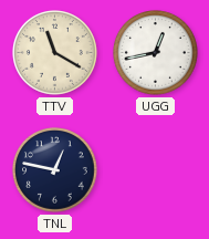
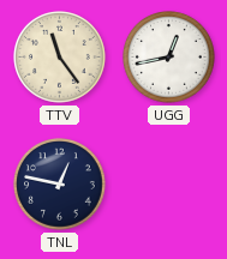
TTV: 11:20 -> 11:24
